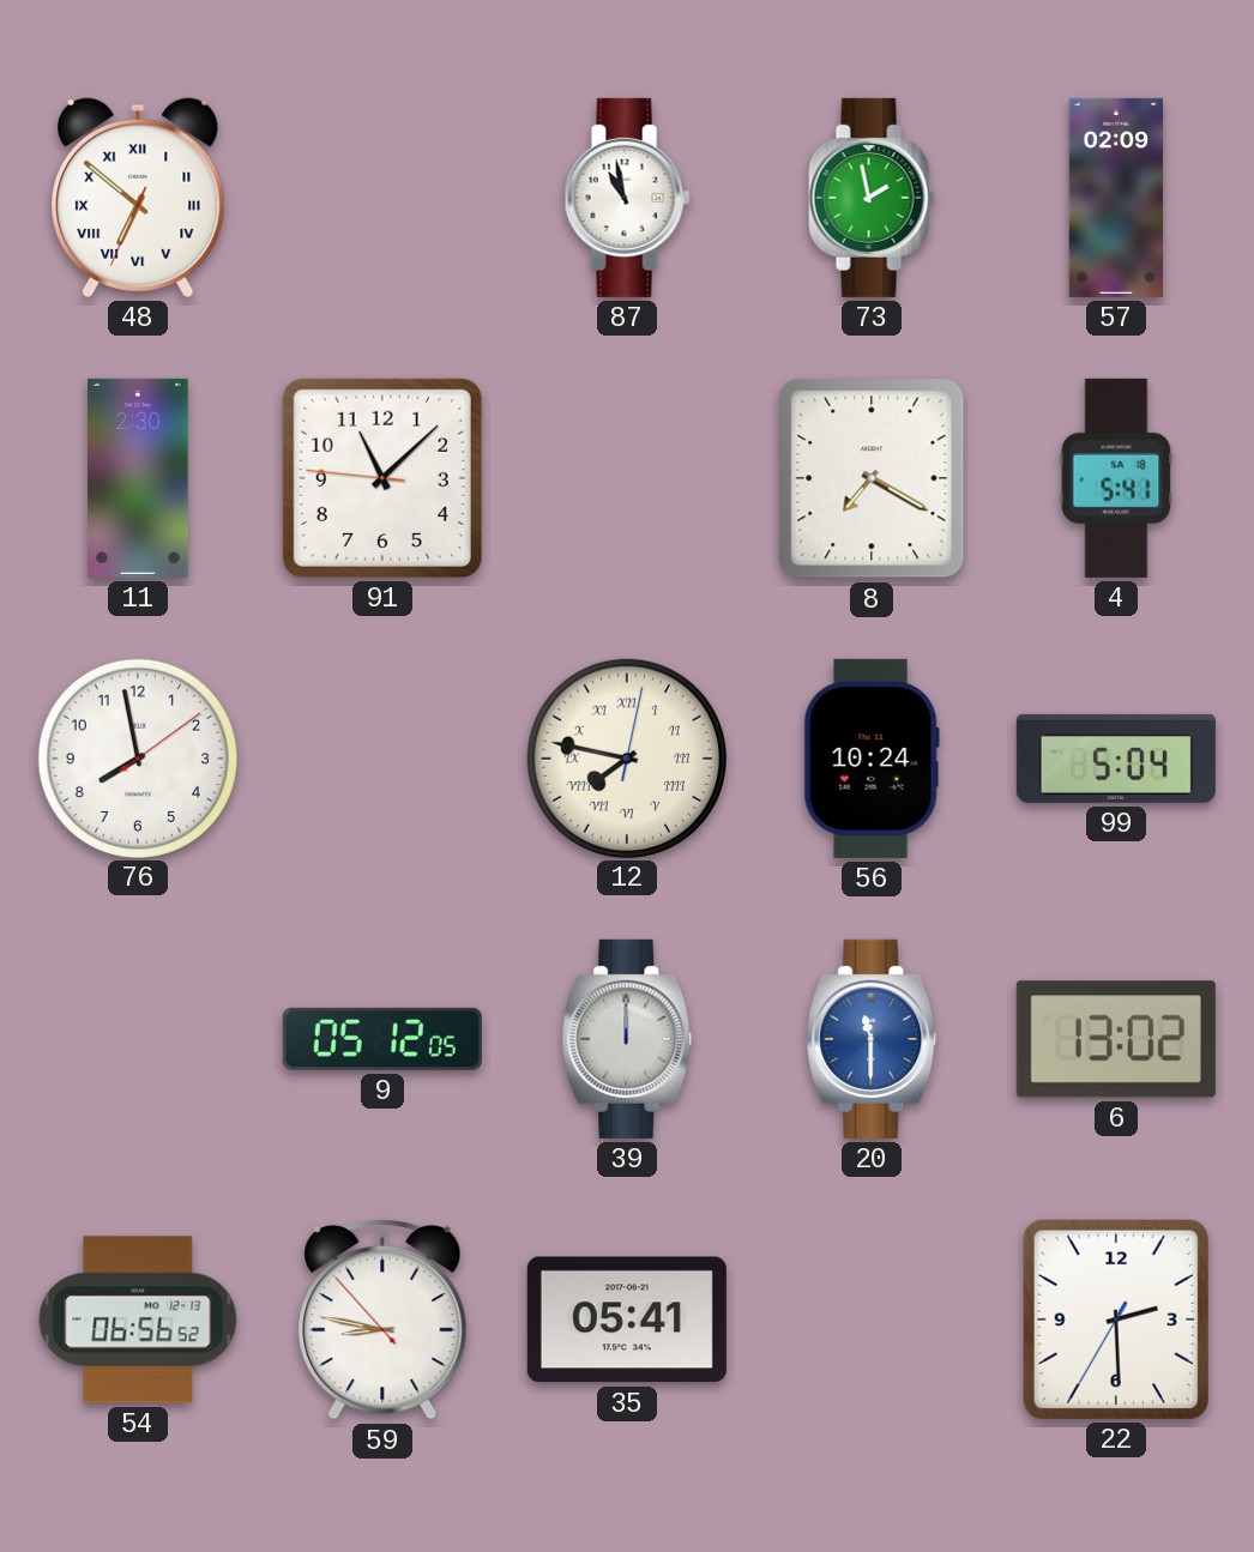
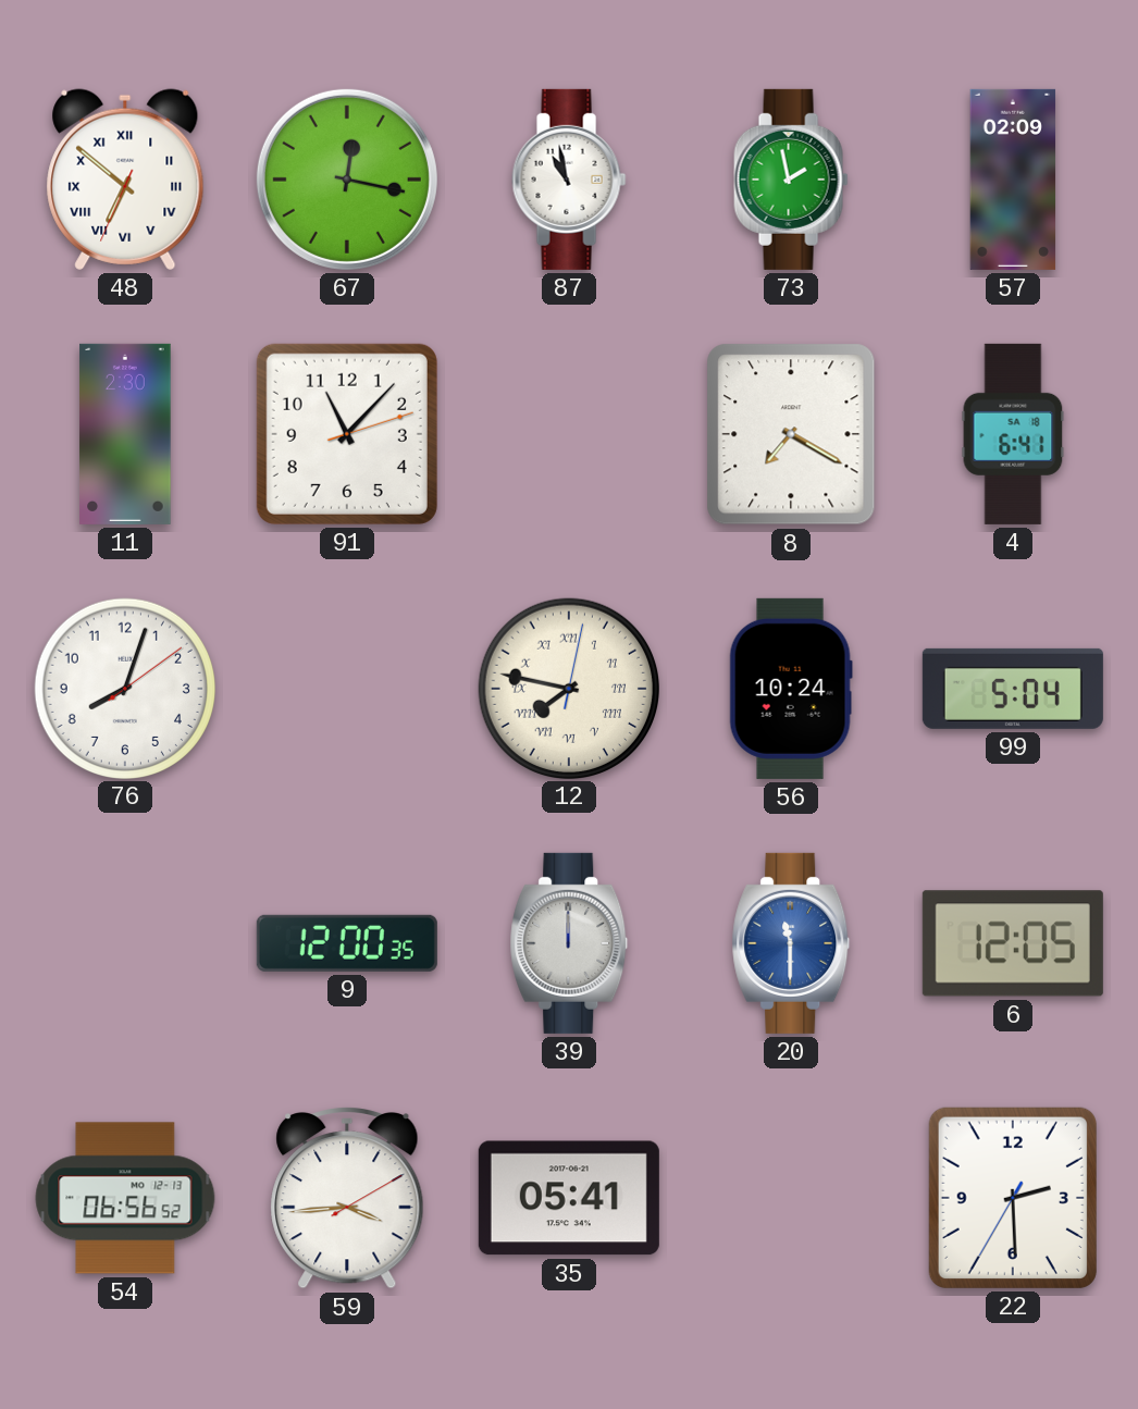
67: none -> 12:17
91: 11:07:46 -> 11:07:12
4: 5:41 -> 6:41
76: 7:58 -> 8:03
9: 05:12 -> 12:00
6: 13:02 -> 12:05
59: 8:46 -> 3:44
